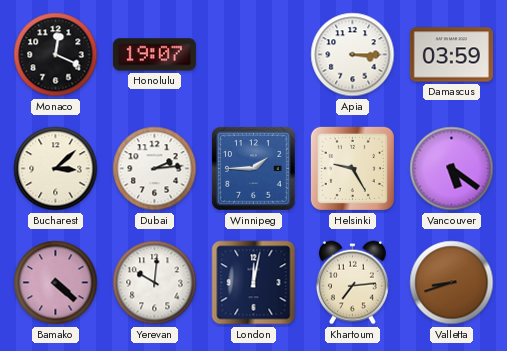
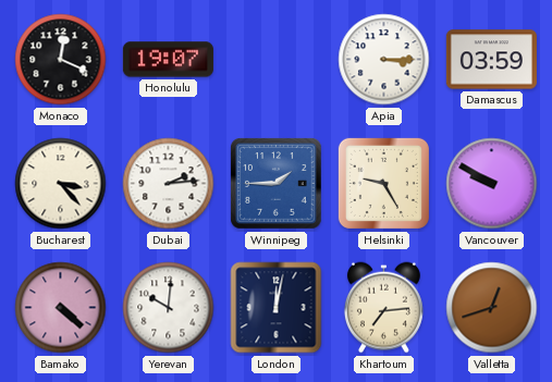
Bucharest: 3:08 -> 3:23
Vancouver: 5:21 -> 9:50
Valletta: 8:42 -> 12:42
